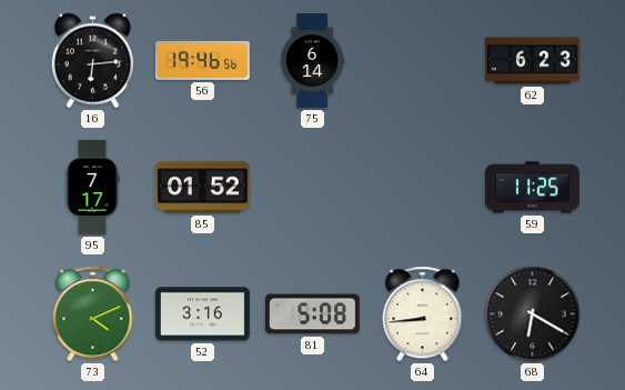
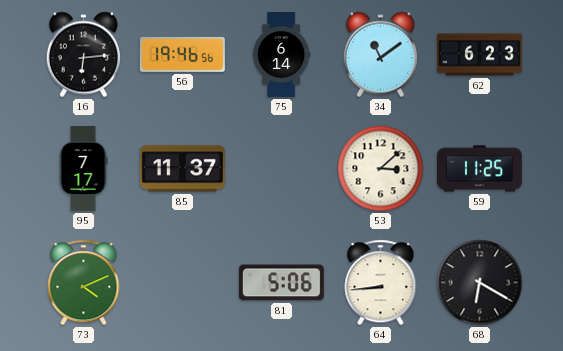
34: none -> 11:09
85: 01:52 -> 11:37
53: none -> 3:08
52: 3:16 -> none
81: 5:08 -> 5:06
